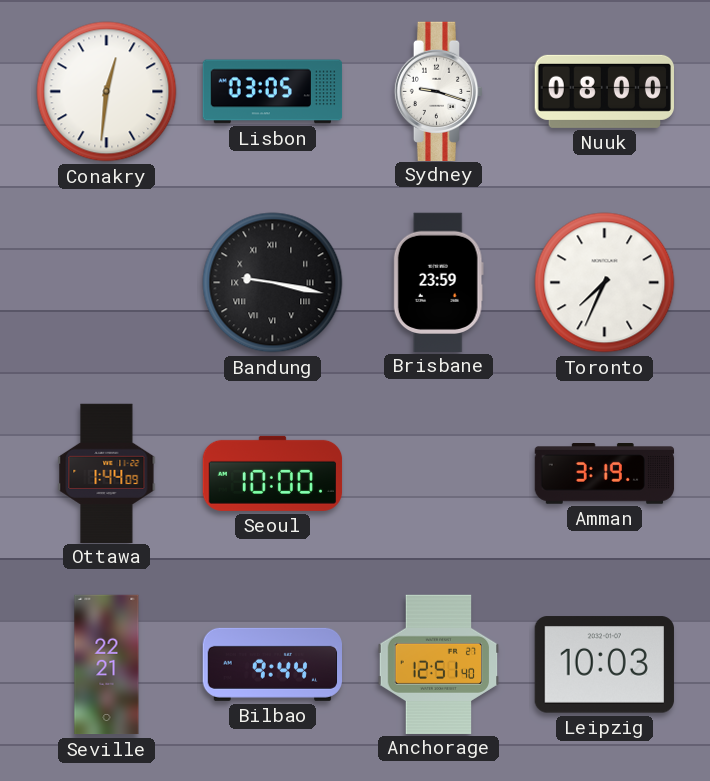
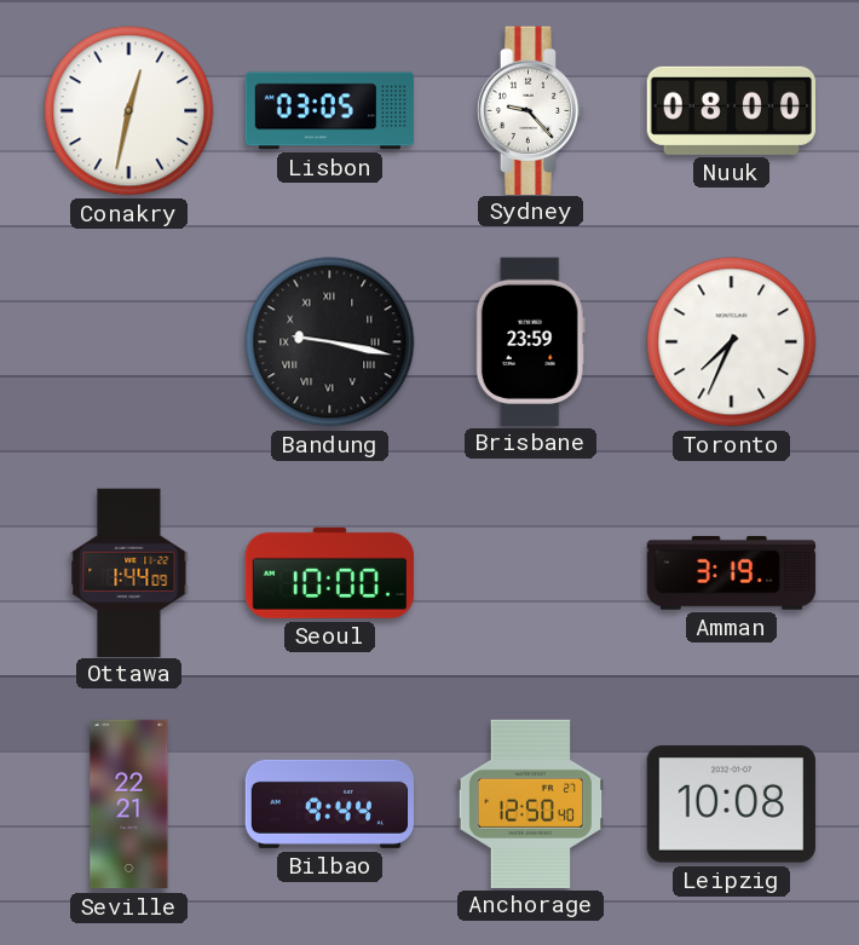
Conakry: 12:31 -> 12:32
Sydney: 9:18 -> 9:23
Anchorage: 12:51 -> 12:50
Leipzig: 10:03 -> 10:08
